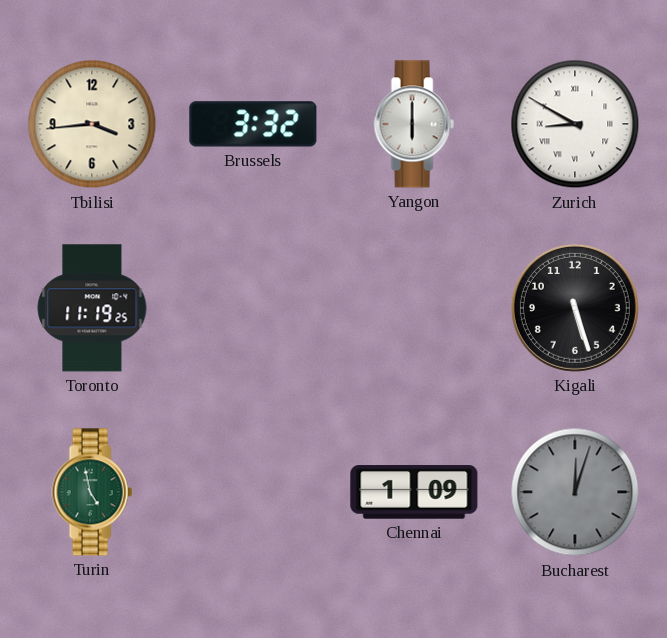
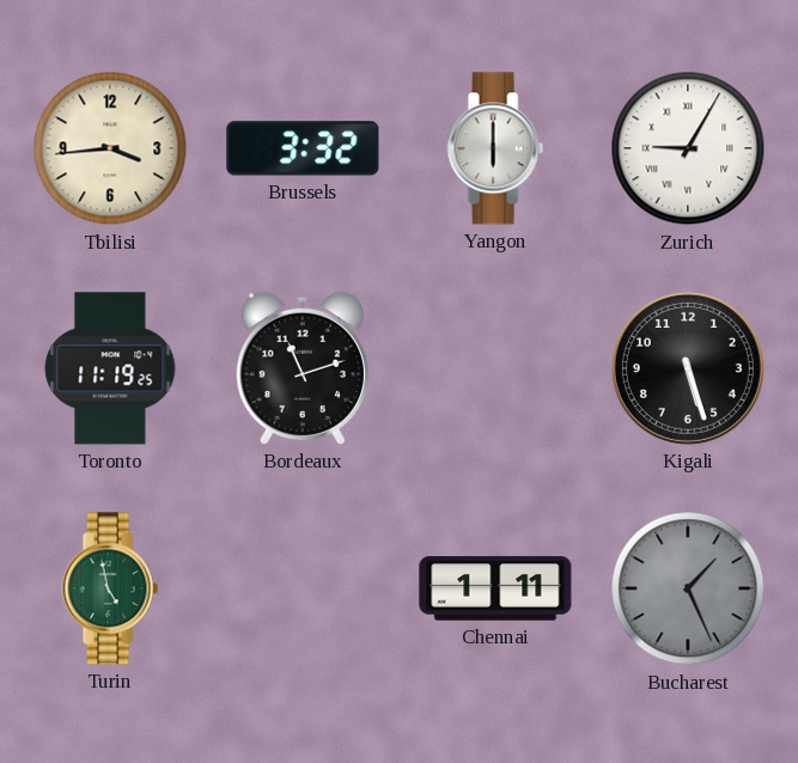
Zurich: 8:50 -> 9:05
Bordeaux: none -> 11:12
Chennai: 1:09 -> 1:11
Bucharest: 12:03 -> 1:26
